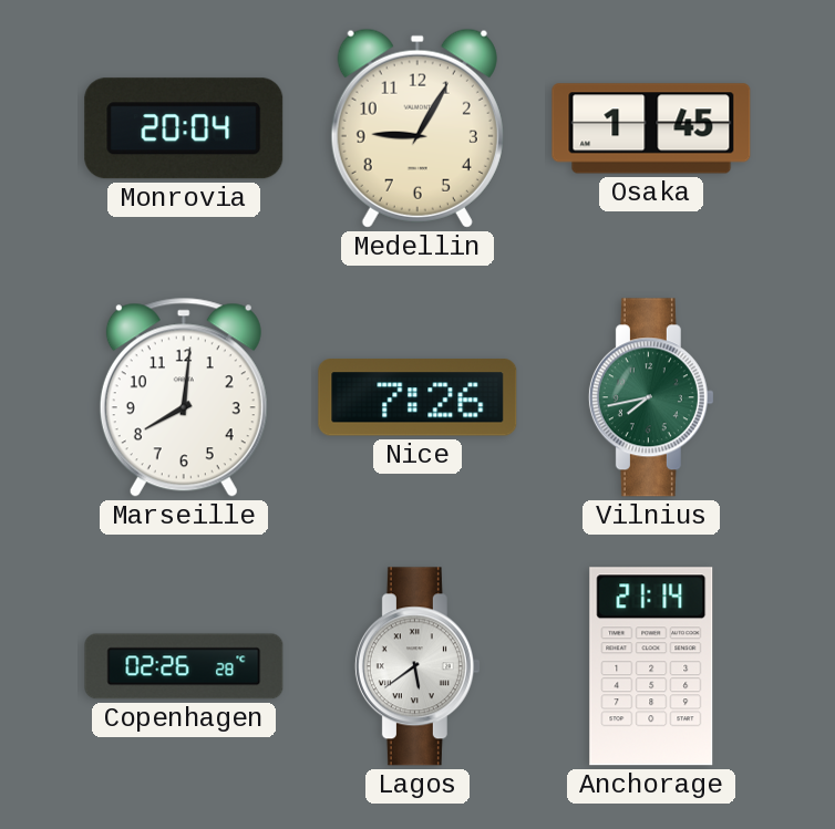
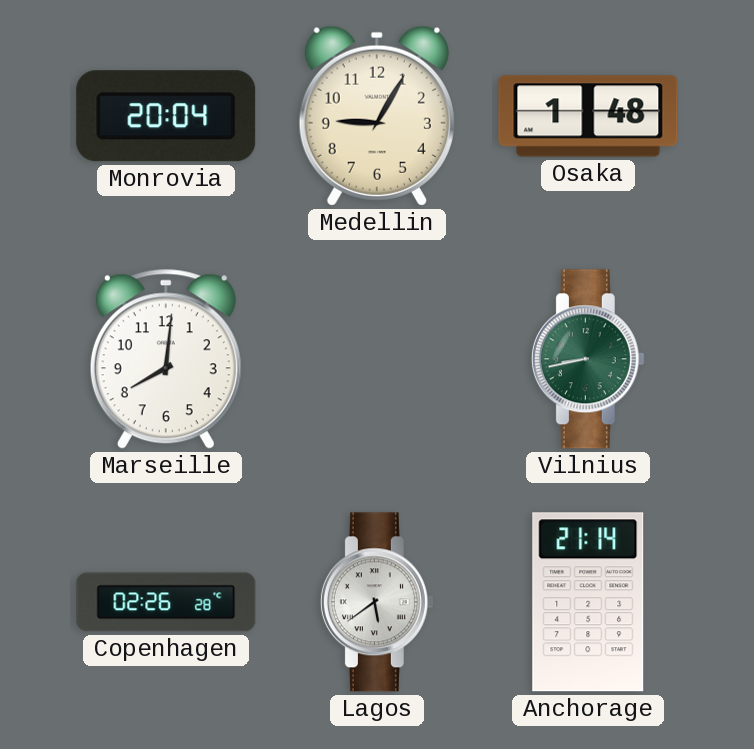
Osaka: 1:45 -> 1:48
Nice: 7:26 -> none
Vilnius: 7:43 -> 8:43
